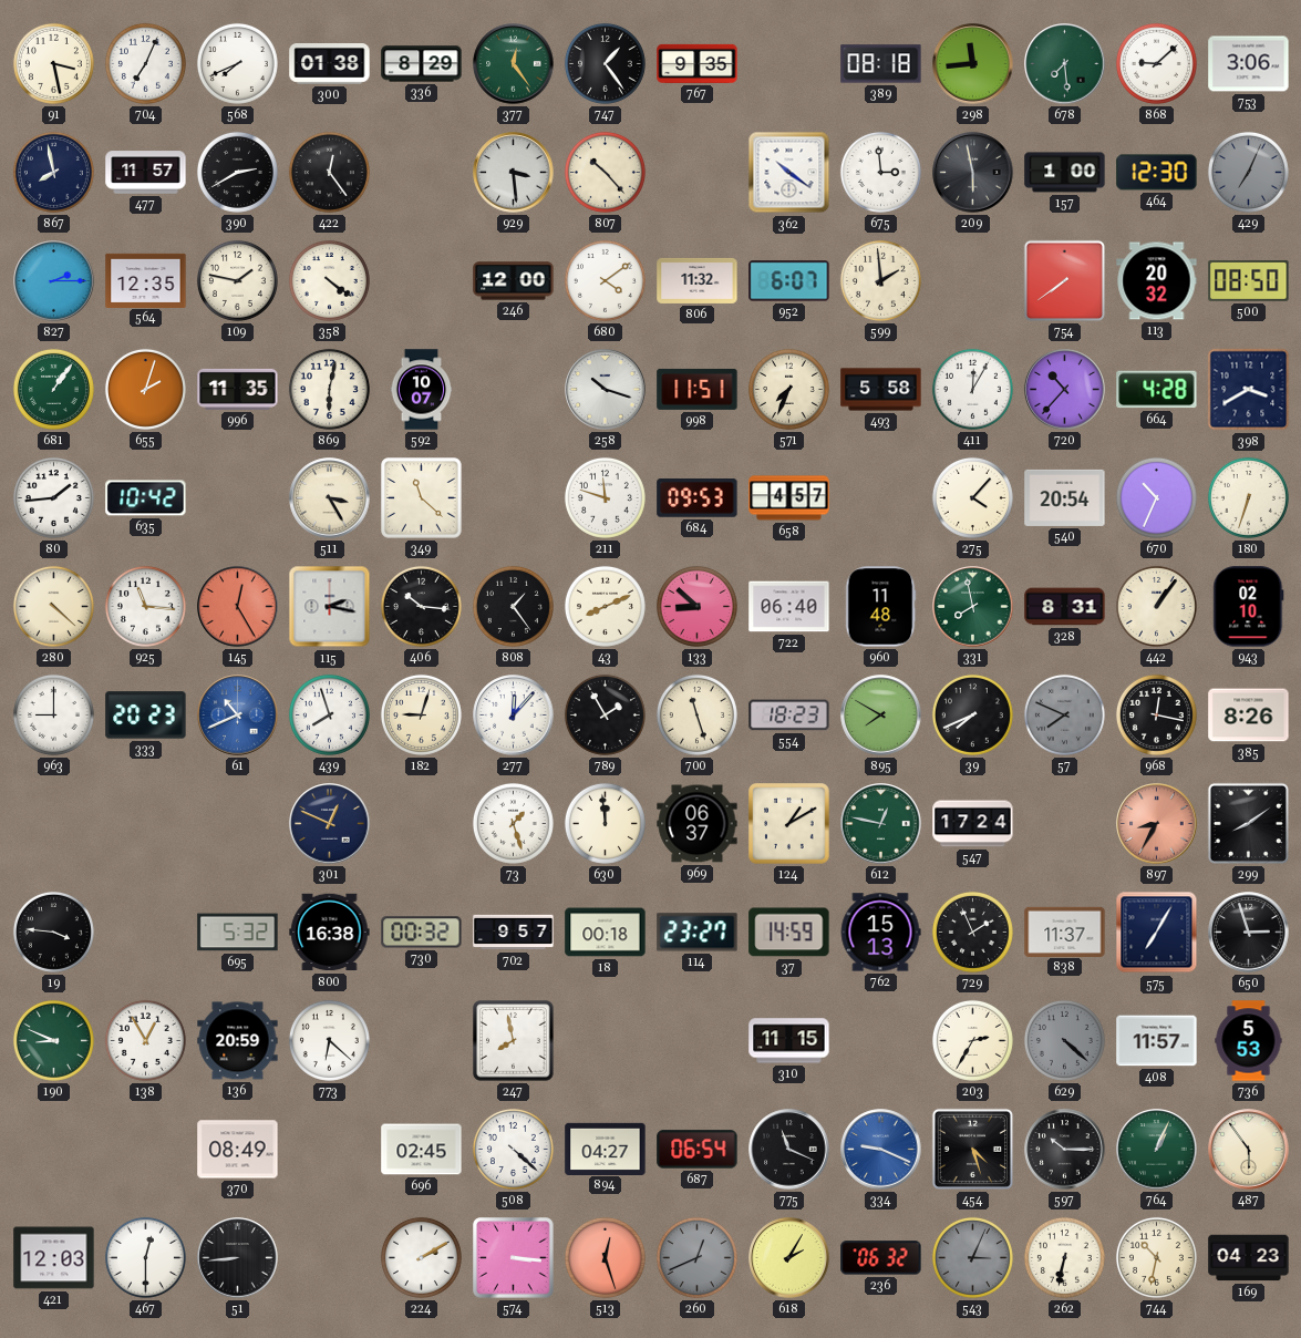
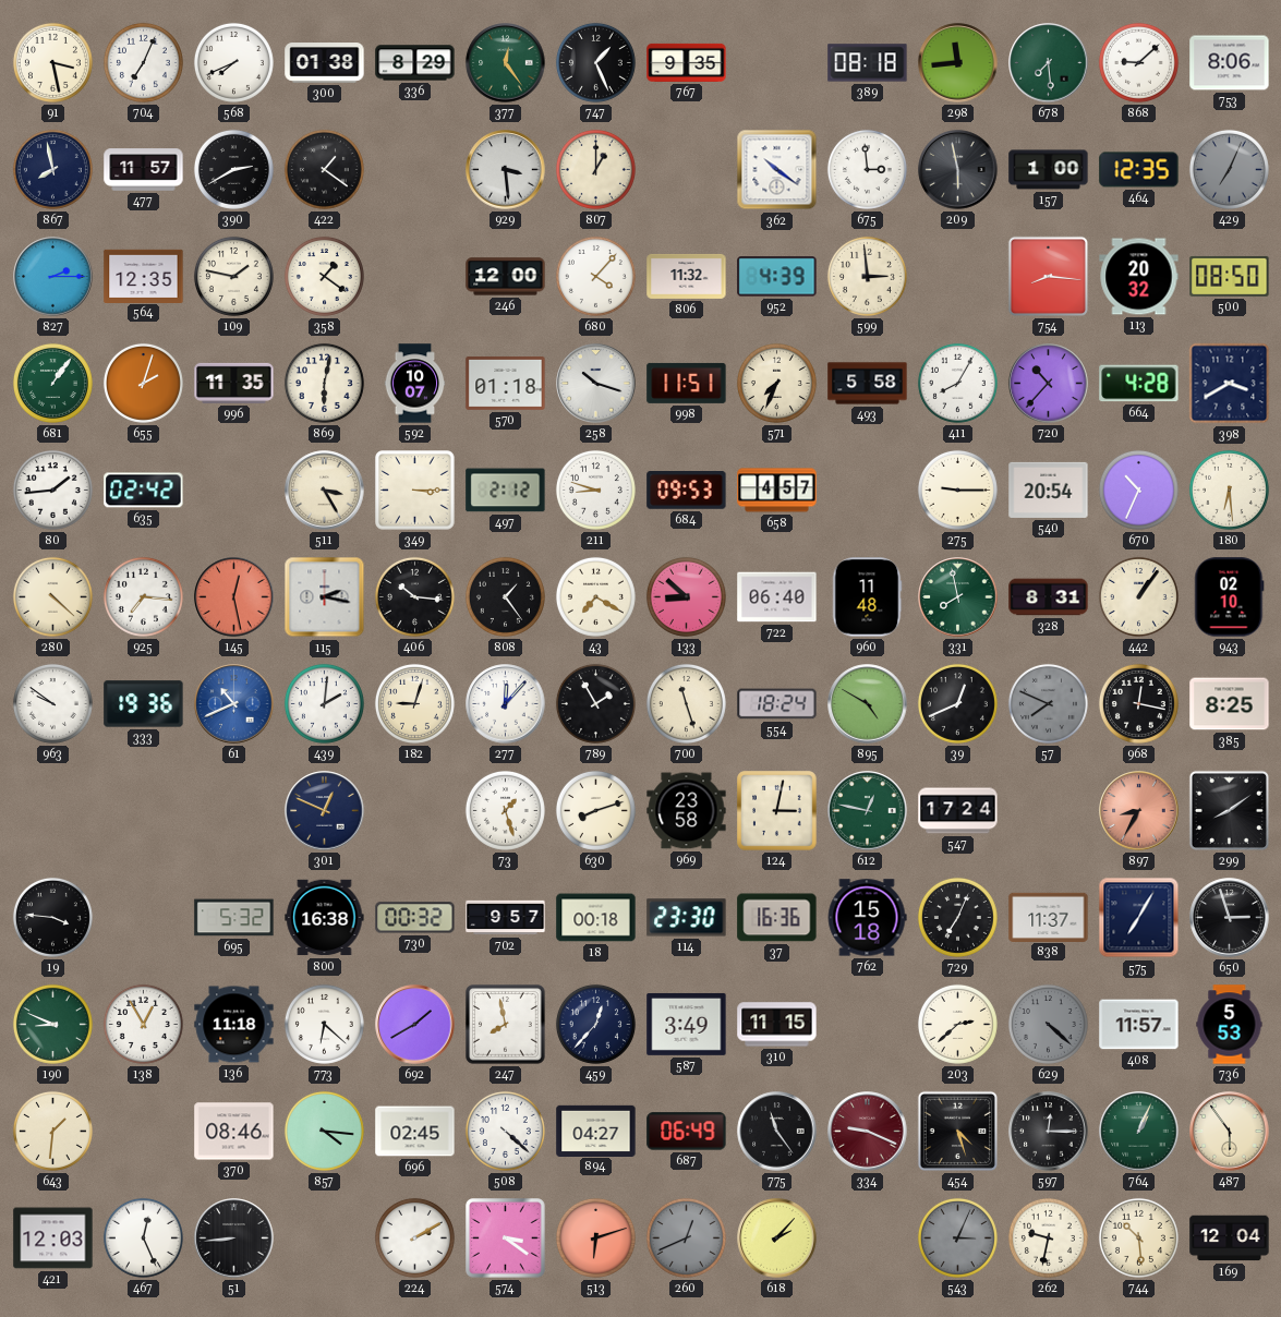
747: 1:24 -> 1:26
753: 3:06 -> 8:06
422: 12:24 -> 1:21
807: 10:23 -> 1:00
464: 12:30 -> 12:35
358: 4:21 -> 1:21
680: 4:09 -> 4:07
952: 6:07 -> 4:39
599: 1:59 -> 2:59
754: 7:39 -> 8:16
570: none -> 01:18
411: 12:05 -> 8:05
635: 10:42 -> 02:42
349: 11:22 -> 3:15
497: none -> 2:12
211: 11:48 -> 8:48
275: 4:07 -> 9:15
180: 6:33 -> 6:29
925: 11:16 -> 7:16
145: 12:25 -> 12:28
43: 8:11 -> 7:20
963: 9:00 -> 9:51
333: 20:23 -> 19:36
439: 7:57 -> 2:01
554: 18:23 -> 18:24
895: 7:50 -> 4:50
39: 7:41 -> 12:41
385: 8:26 -> 8:25
630: 11:59 -> 8:12
969: 06:37 -> 23:58
124: 1:10 -> 3:02
114: 23:27 -> 23:30
37: 14:59 -> 16:36
762: 15:13 -> 15:18
729: 1:56 -> 7:04
136: 20:59 -> 11:18
692: none -> 1:40
459: none -> 12:37
587: none -> 3:49
203: 2:35 -> 2:38
643: none -> 1:31
370: 08:49 -> 08:46
857: none -> 4:16
687: 06:54 -> 06:49
775: 11:19 -> 11:24
334 dial: blue -> burgundy
597: 10:15 -> 12:15
467: 12:30 -> 12:26
574: 3:16 -> 3:21
513: 12:27 -> 6:12
618: 2:05 -> 2:07
236: 06:32 -> none
262: 6:32 -> 9:32
744: 10:32 -> 10:29
169: 04:23 -> 12:04
